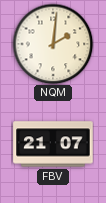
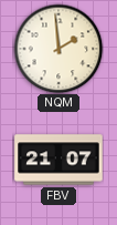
NQM: 2:01 -> 1:59
